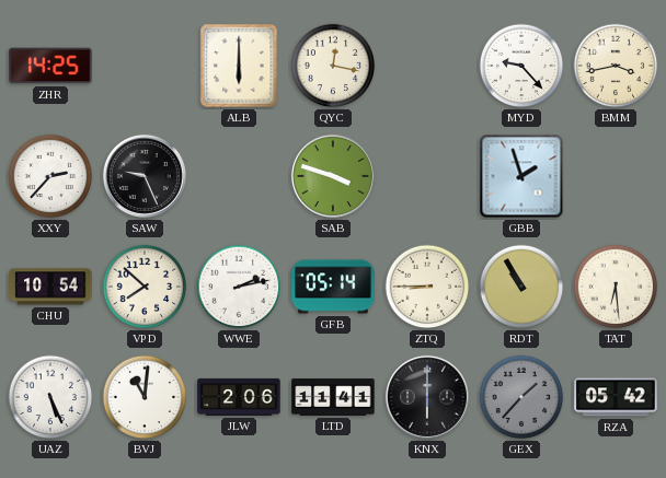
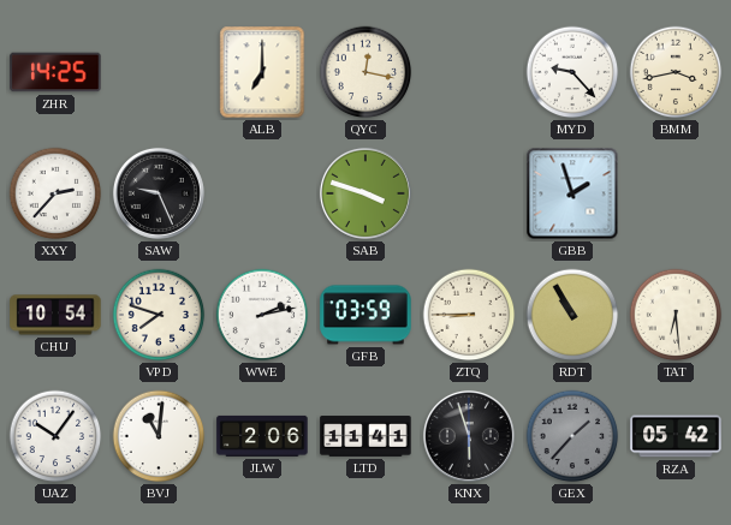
ALB: 6:00 -> 7:00
VPD: 7:52 -> 7:48
GFB: 05:14 -> 03:59
UAZ: 5:26 -> 10:06
KNX: 6:00 -> 5:57
